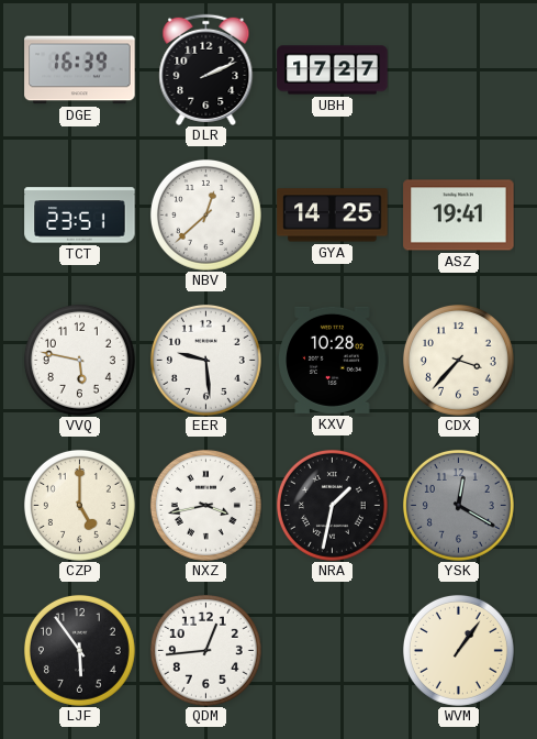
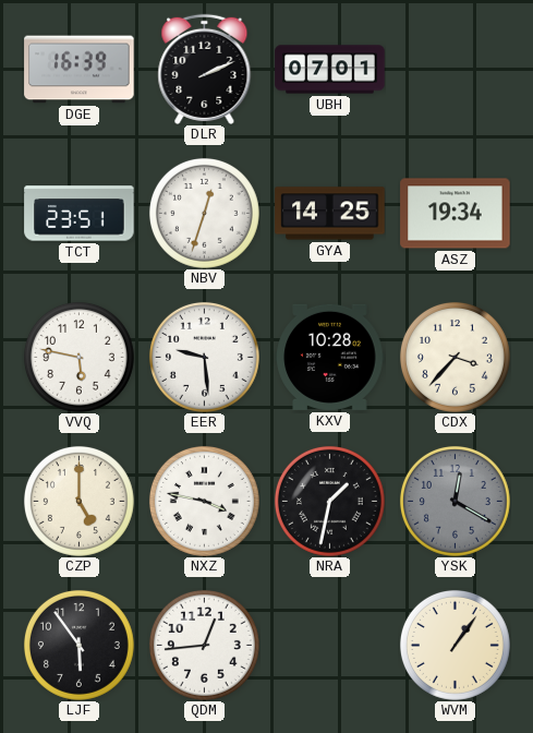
UBH: 17:27 -> 07:01
NBV: 12:38 -> 12:33
ASZ: 19:41 -> 19:34
NXZ: 3:43 -> 3:47
